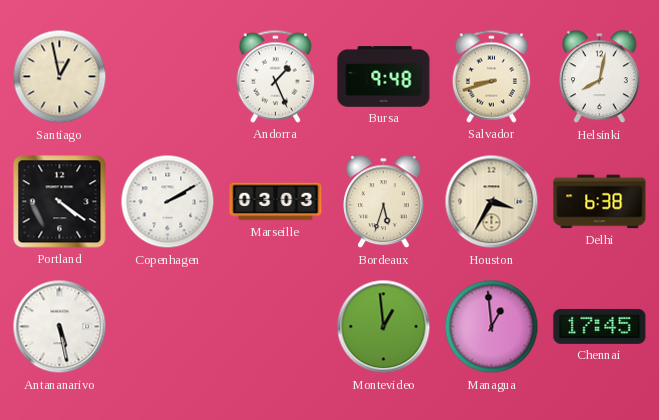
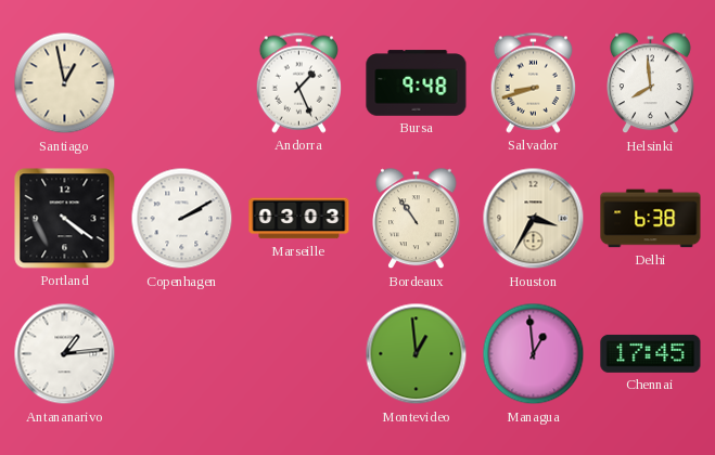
Helsinki: 8:02 -> 7:59
Bordeaux: 5:33 -> 10:54
Antananarivo: 5:28 -> 1:14
